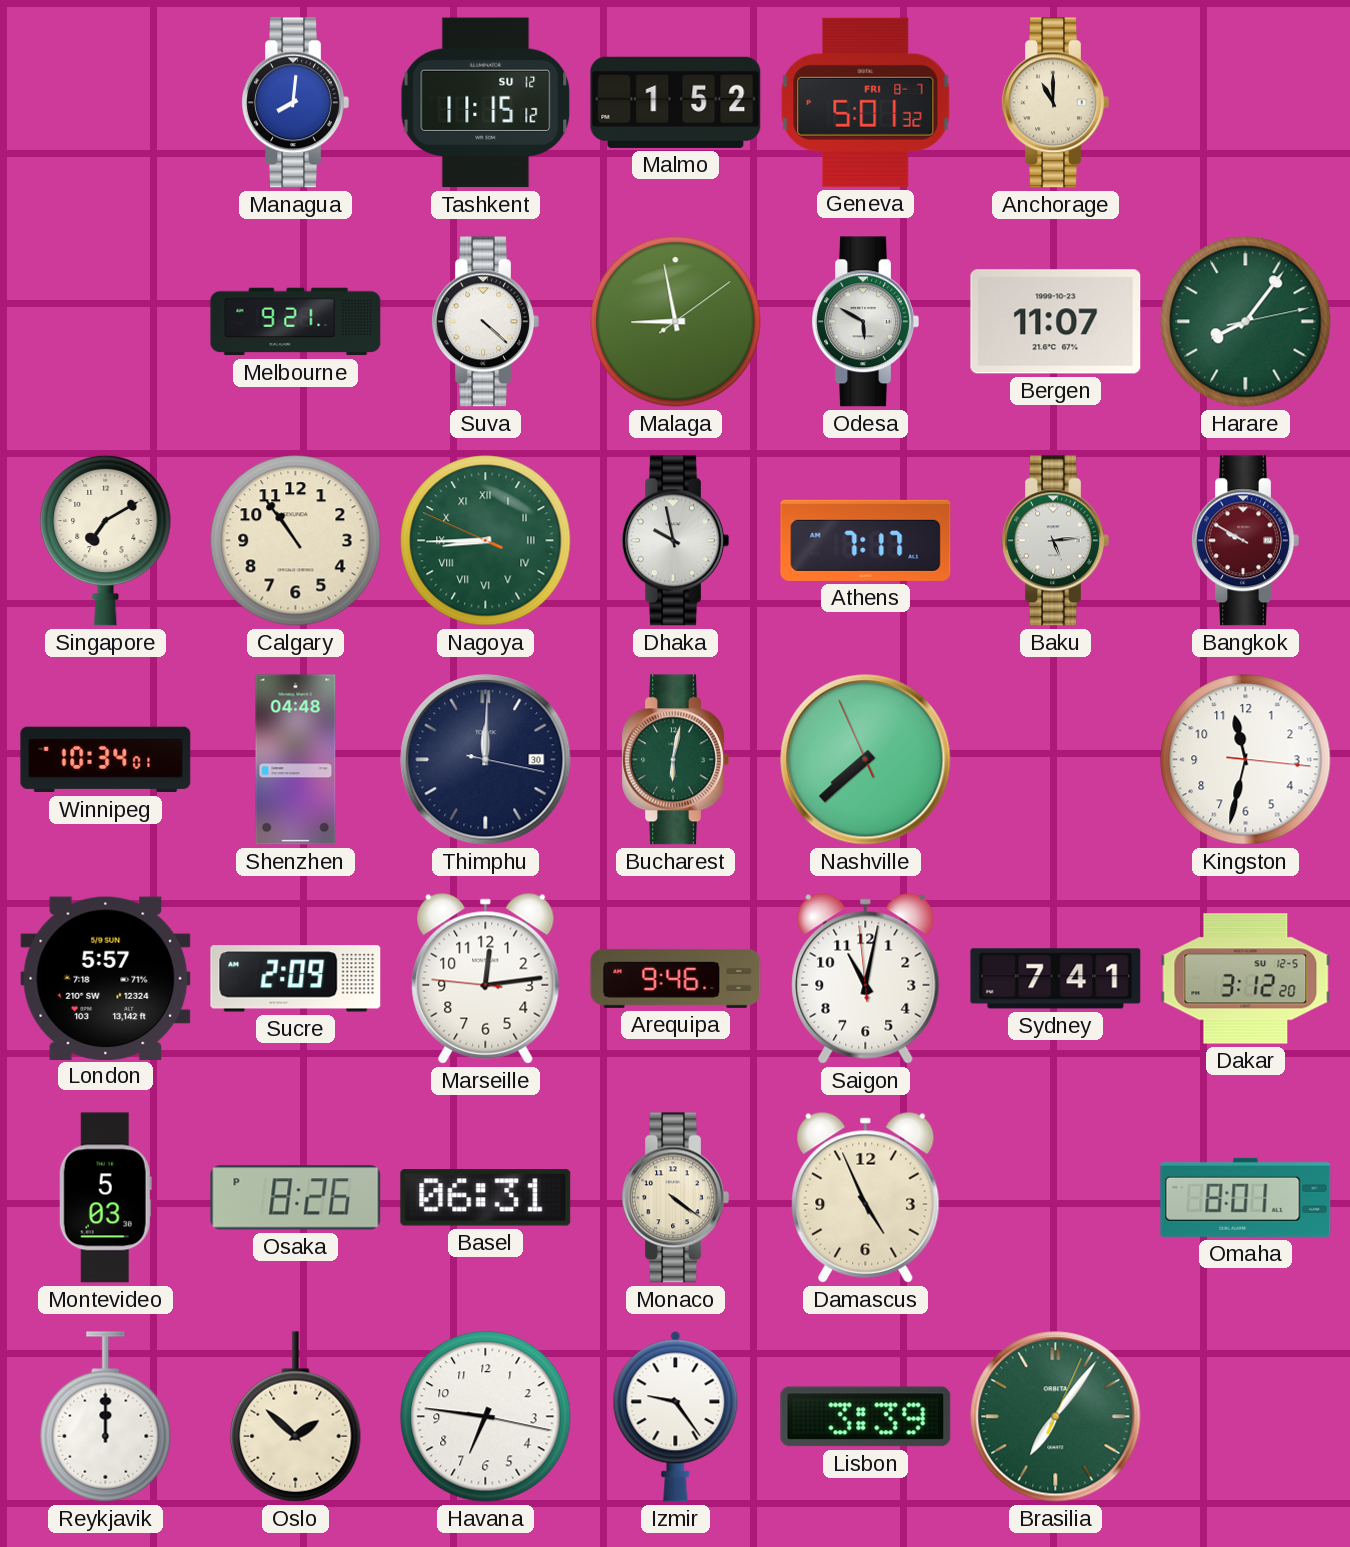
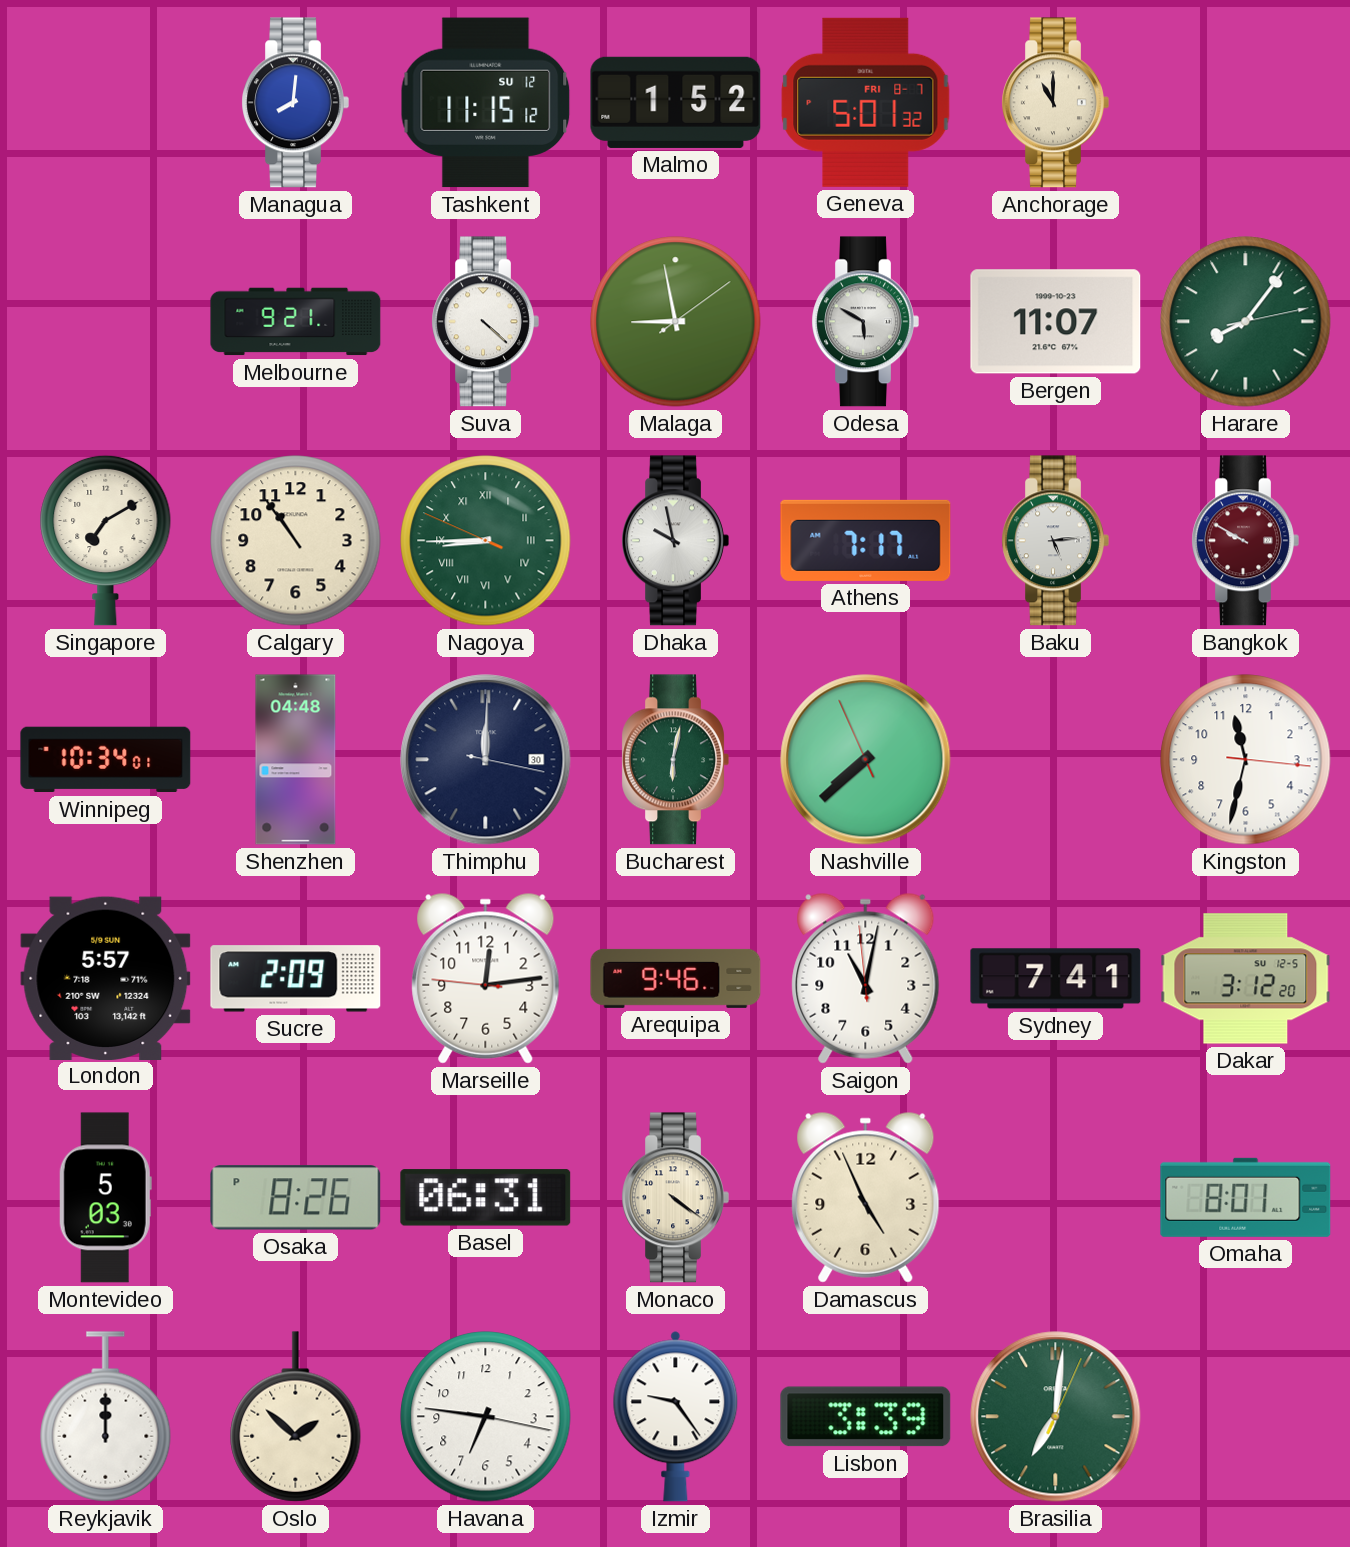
Brasilia: 7:06 -> 7:01
